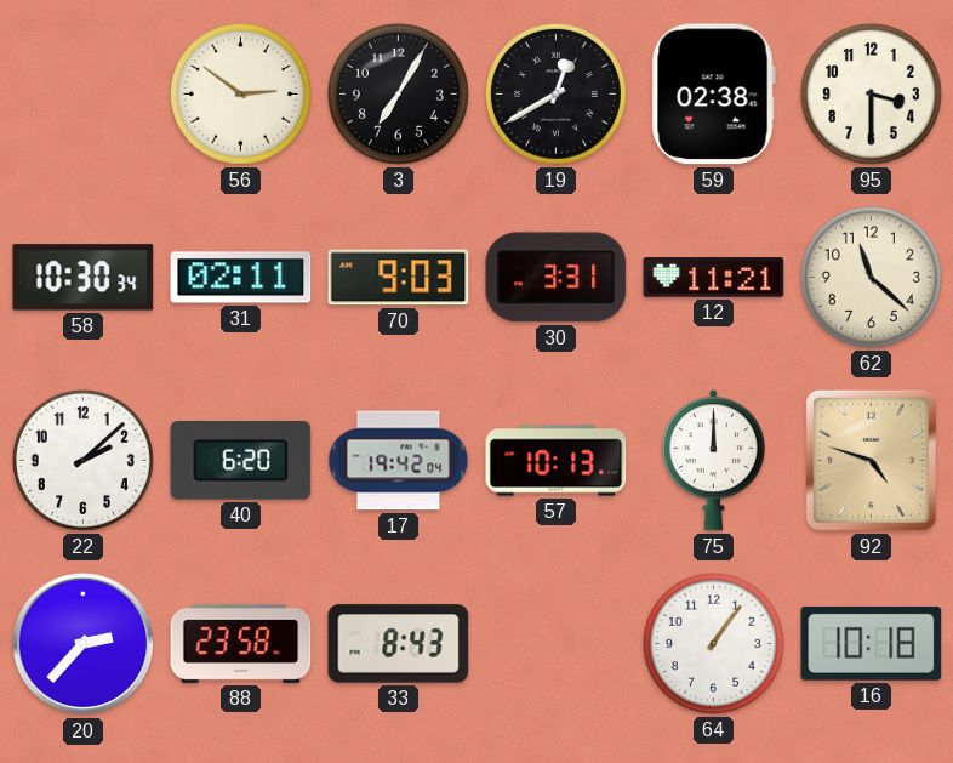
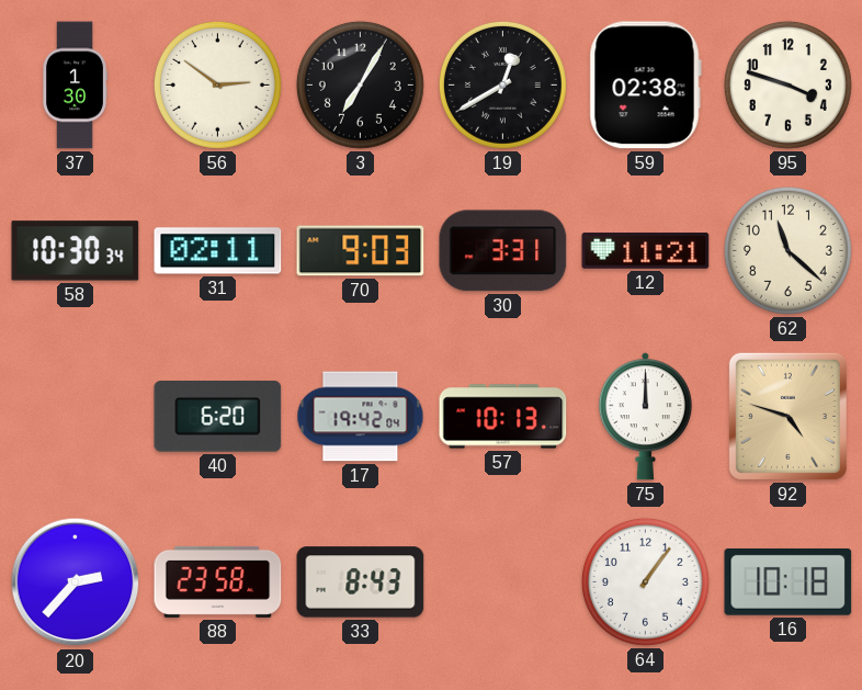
37: none -> 1:30
95: 3:30 -> 3:48
22: 2:08 -> none
